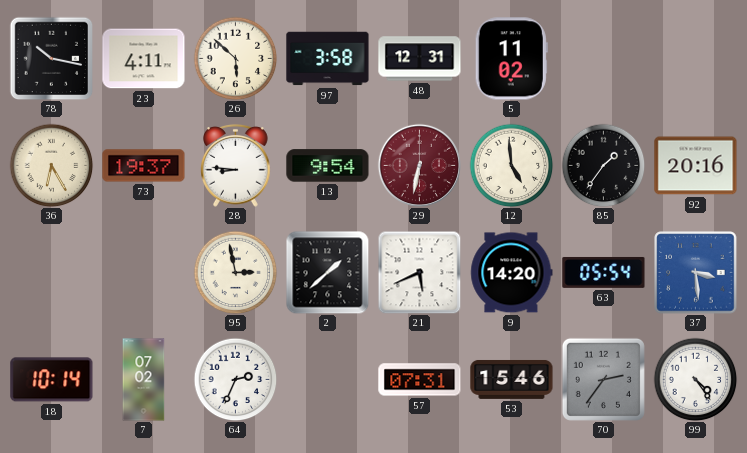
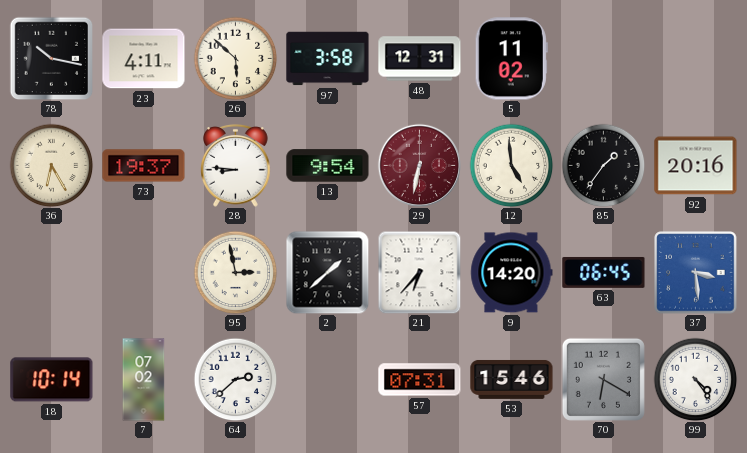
21: 5:41 -> 6:37
63: 05:54 -> 06:45
64: 2:34 -> 2:38
70: 2:36 -> 6:20
